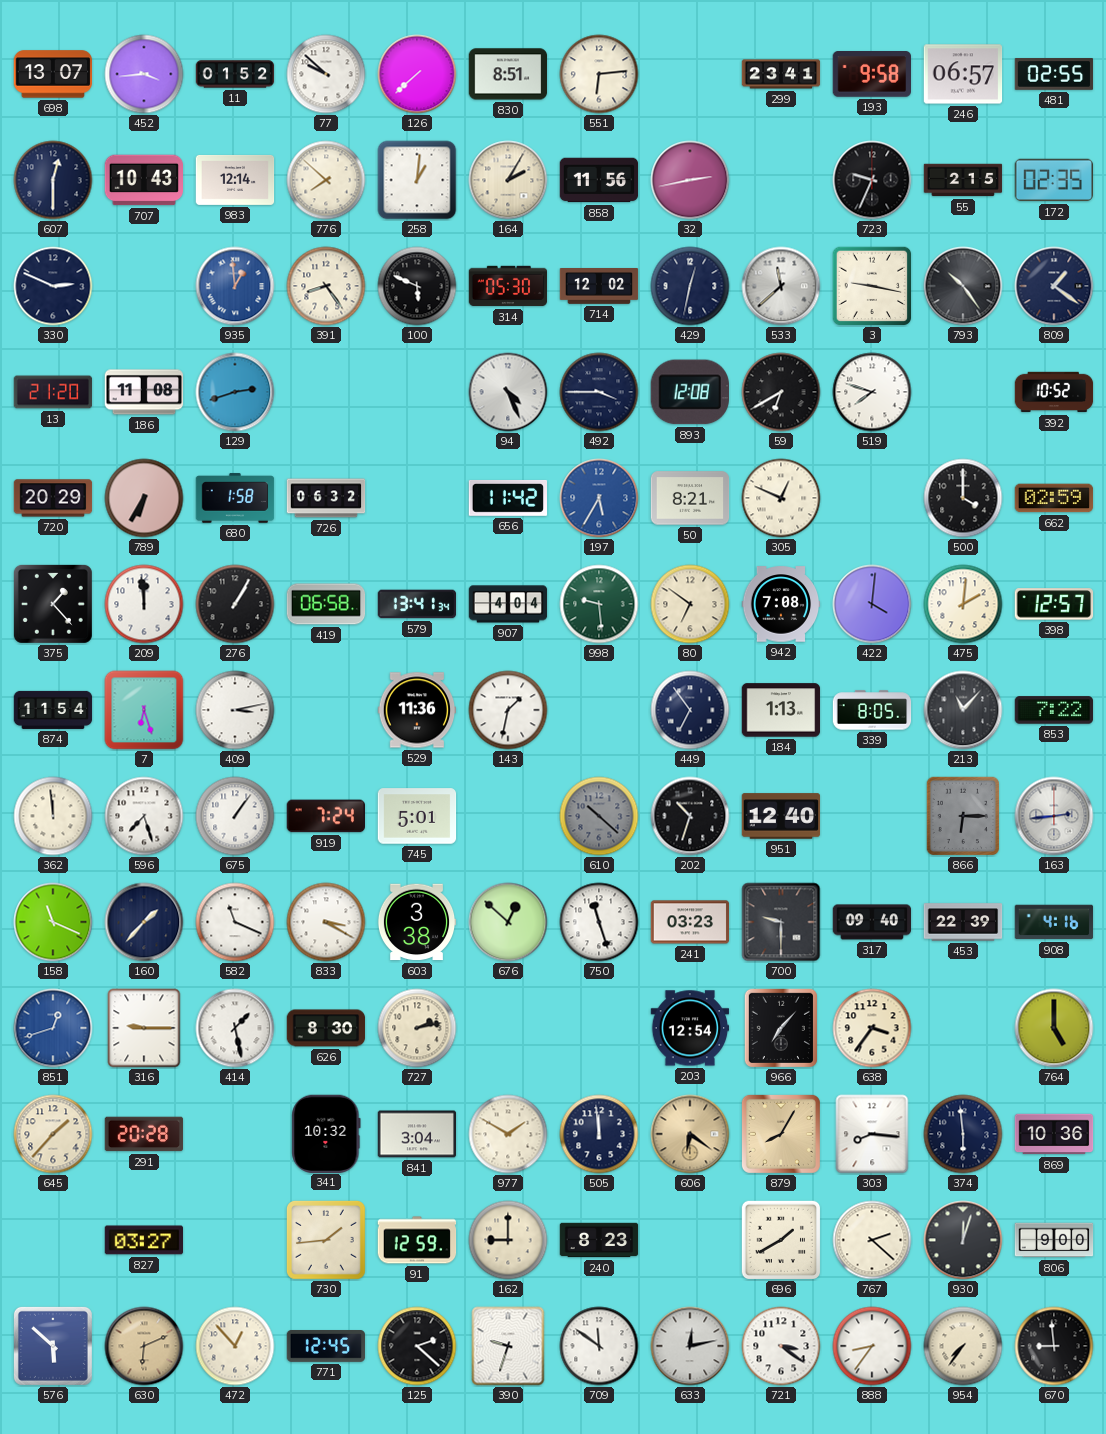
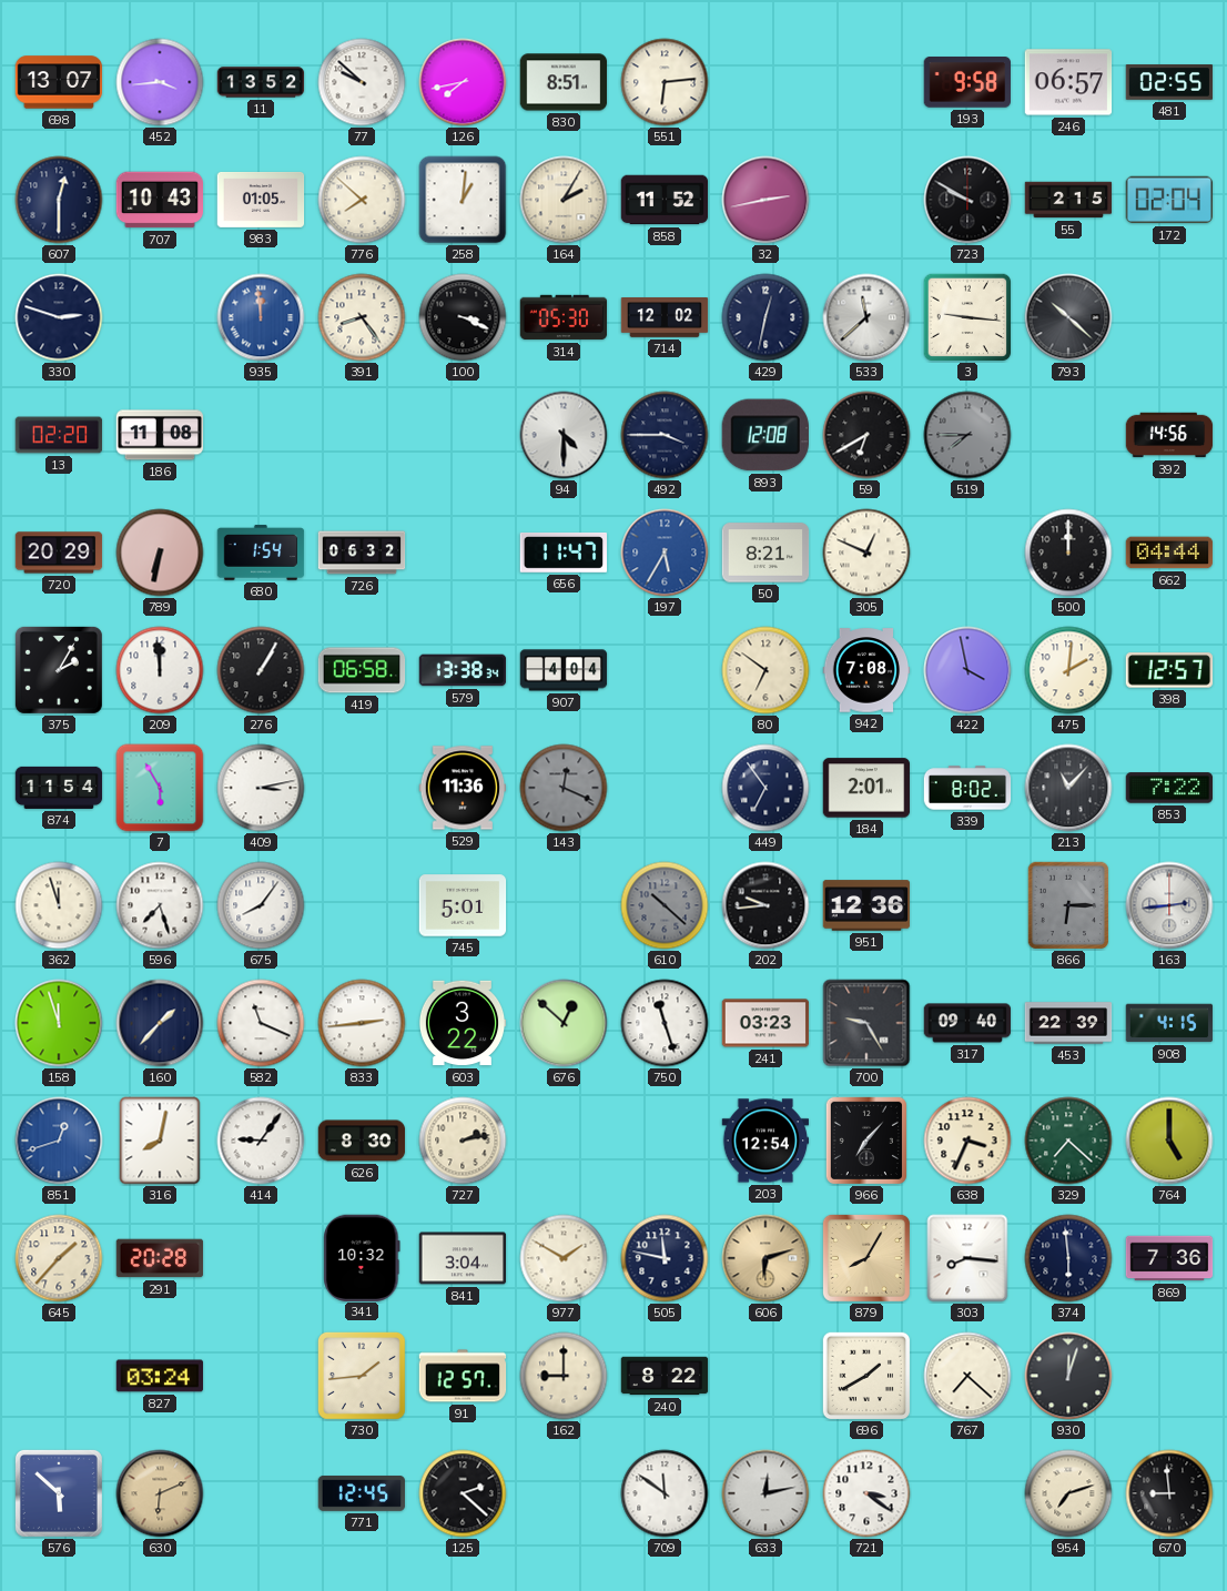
11: 01:52 -> 13:52
126: 7:38 -> 7:43
299: 23:41 -> none
983: 12:14 -> 01:05
858: 11:56 -> 11:52
723: 9:34 -> 9:50
172: 02:35 -> 02:04
330: 2:49 -> 2:48
935: 12:59 -> 11:59
100: 5:49 -> 3:19
3: 9:17 -> 9:16
793: 10:24 -> 10:22
809: 1:21 -> none
13: 21:20 -> 02:20
129: 2:42 -> none
94: 4:26 -> 4:30
519: 7:48 -> 7:45
519 dial: white -> grey
392: 10:52 -> 14:56
789: 6:35 -> 6:32
680: 1:58 -> 1:54
656: 11:42 -> 11:47
500: 4:00 -> 12:00
662: 02:59 -> 04:44
375: 1:23 -> 2:05
579: 13:41 -> 13:38
998: 9:29 -> none
422: 4:01 -> 3:58
7: 6:27 -> 5:55
143: 1:32 -> 12:19
143 dial: white -> grey
184: 1:13 -> 2:01
339: 8:05 -> 8:02
362: 11:59 -> 11:57
675: 1:06 -> 8:06
919: 7:24 -> none
202: 10:33 -> 9:44
951: 12:40 -> 12:36
158: 11:19 -> 11:57
833: 3:20 -> 2:44
603: 3:38 -> 3:22
700: 9:30 -> 9:25
908: 4:16 -> 4:15
316: 9:15 -> 8:02
414: 1:28 -> 9:06
638: 3:36 -> 3:34
329: none -> 7:22
505: 11:59 -> 11:47
606: 6:21 -> 6:12
869: 10:36 -> 7:36
827: 03:27 -> 03:24
91: 12:59 -> 12:57
240: 8:23 -> 8:22
767: 2:22 -> 7:22
806: 9:00 -> none
472: 12:53 -> none
390: 9:33 -> none
888: 8:36 -> none
954: 7:36 -> 7:12
